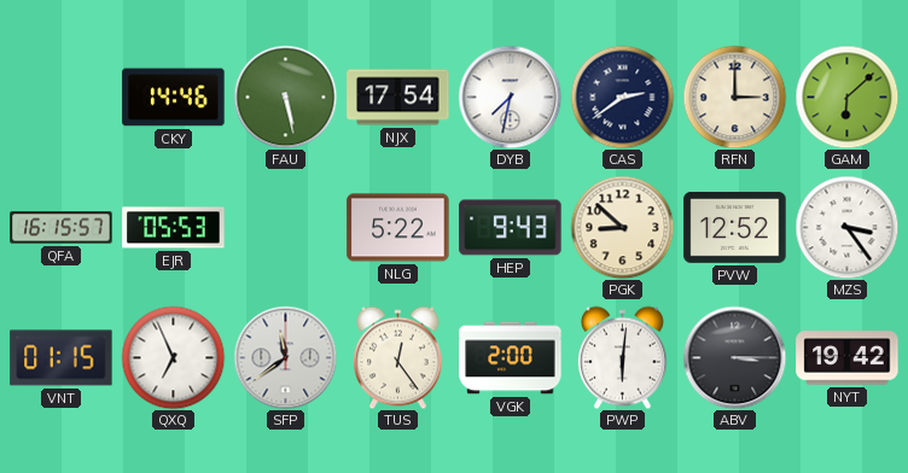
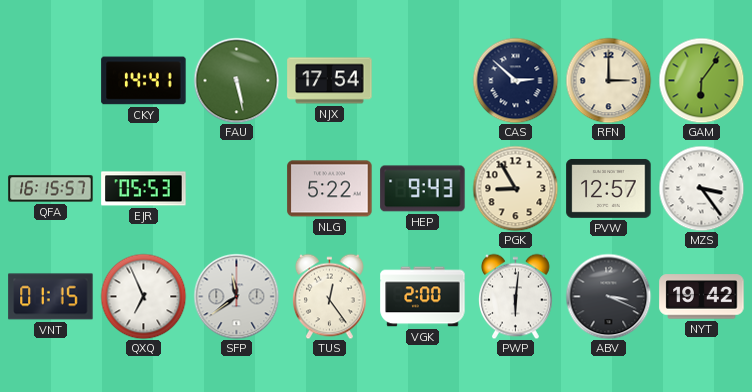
CKY: 14:46 -> 14:41
DYB: 7:32 -> none
CAS: 2:39 -> 2:52
GAM: 6:08 -> 6:06
PGK: 8:52 -> 8:55
PVW: 12:52 -> 12:57
ABV: 3:15 -> 3:19
